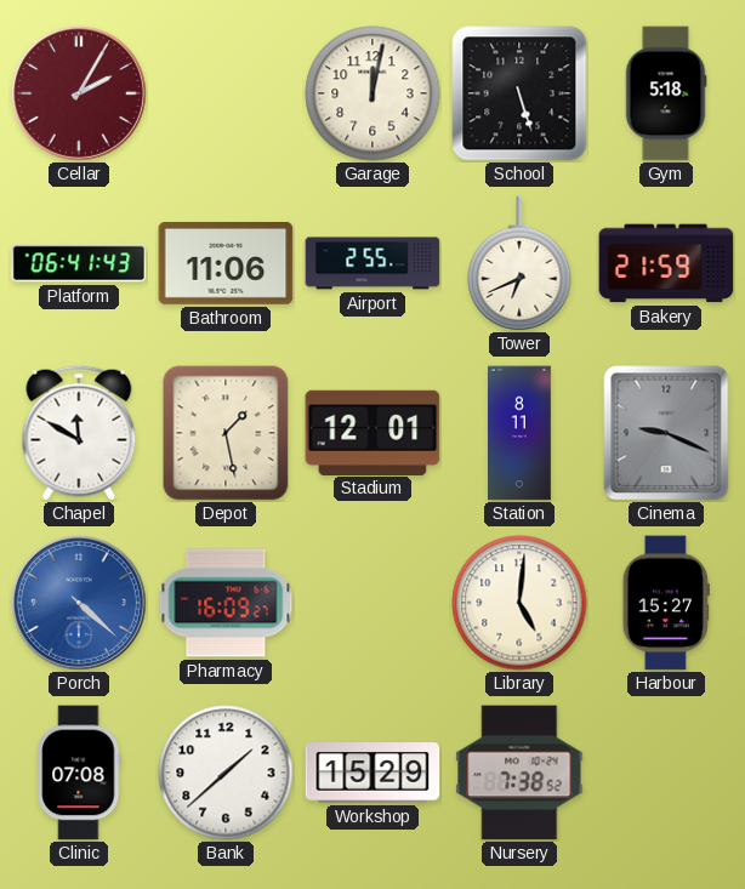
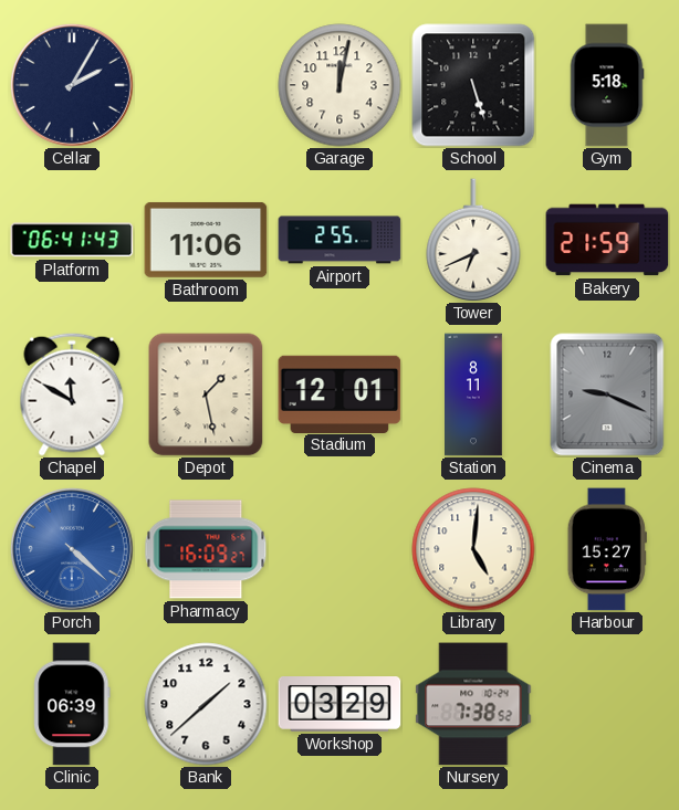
Cellar dial: burgundy -> navy
Clinic: 07:08 -> 06:39
Workshop: 15:29 -> 03:29
